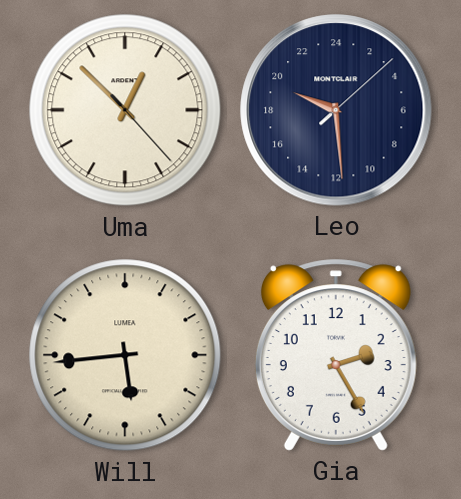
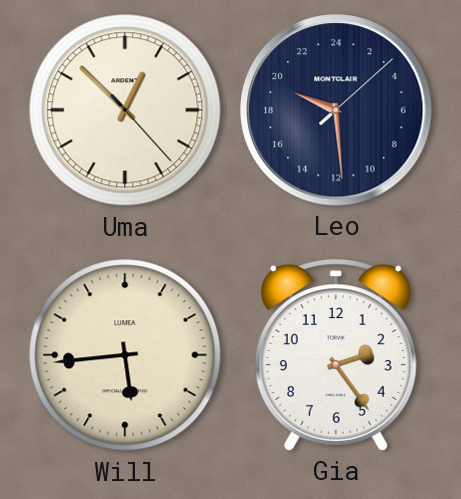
Gia: 2:25 -> 2:24
